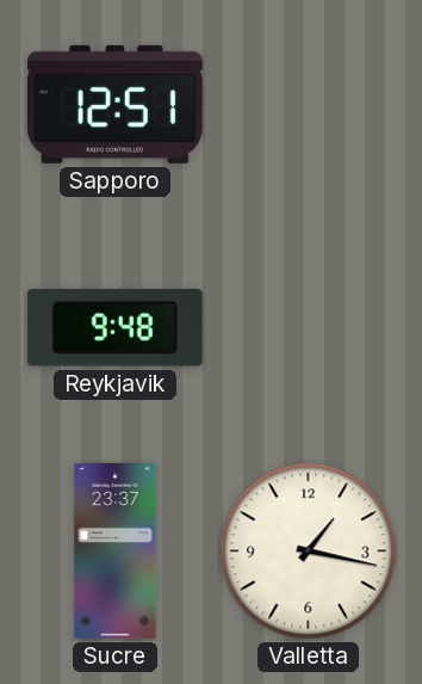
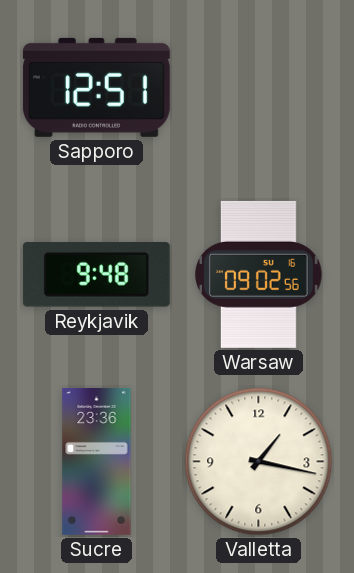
Warsaw: none -> 09:02
Sucre: 23:37 -> 23:36
